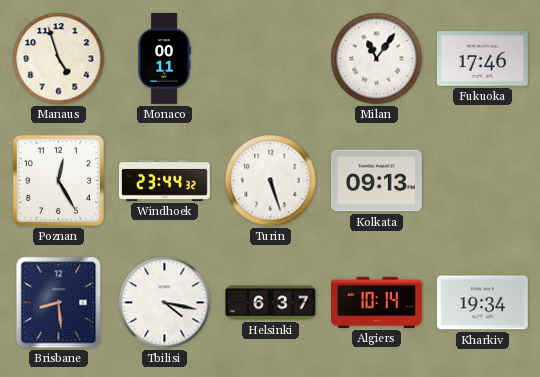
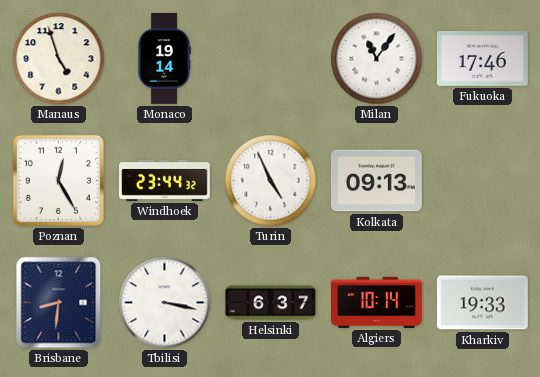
Monaco: 00:11 -> 19:14
Turin: 5:27 -> 4:56
Brisbane: 8:29 -> 8:31
Tbilisi: 4:17 -> 3:17
Kharkiv: 19:34 -> 19:33
